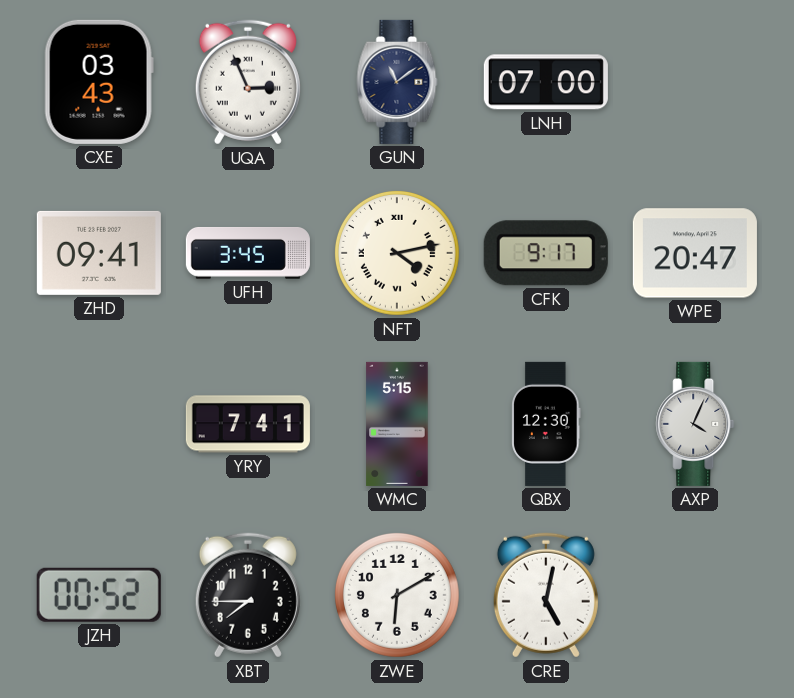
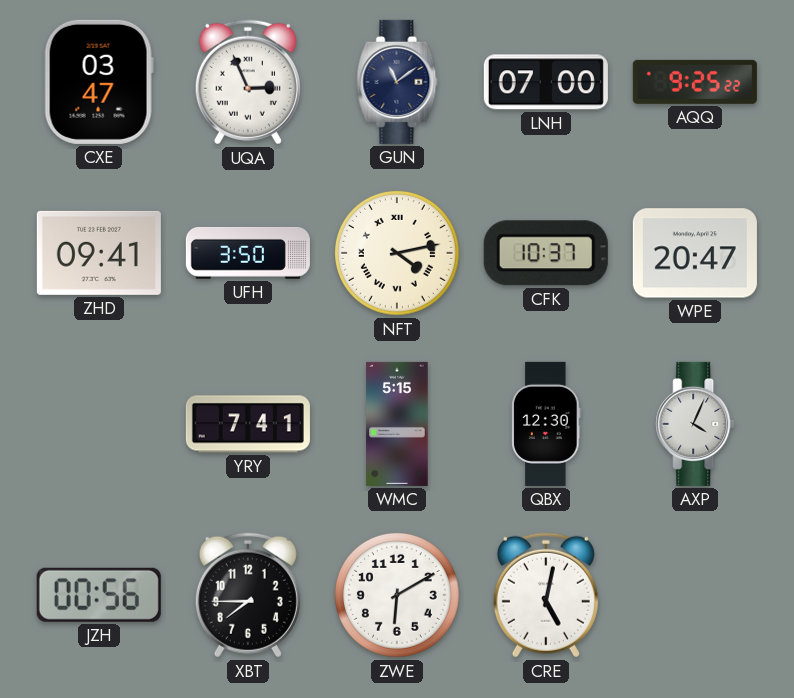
CXE: 03:43 -> 03:47
AQQ: none -> 9:25
UFH: 3:45 -> 3:50
CFK: 9:17 -> 10:37
JZH: 00:52 -> 00:56
